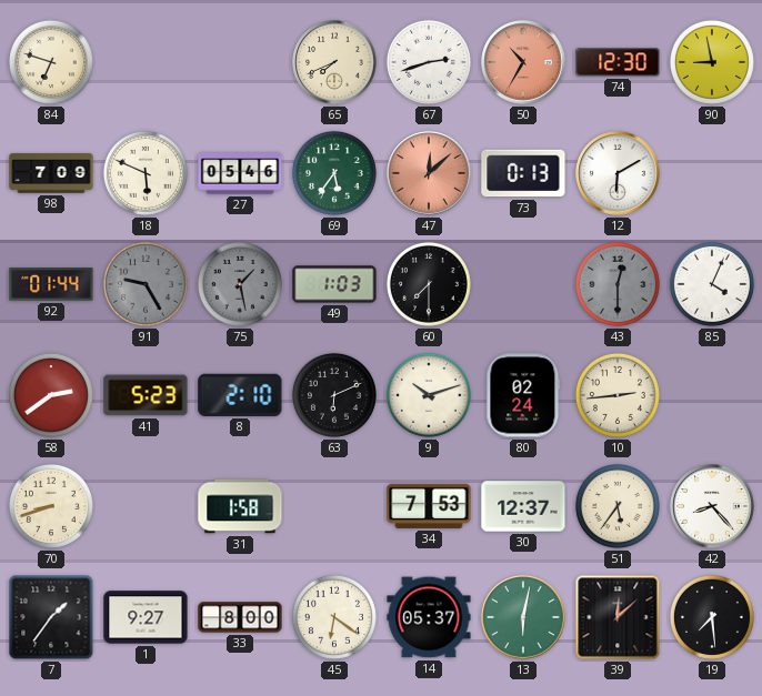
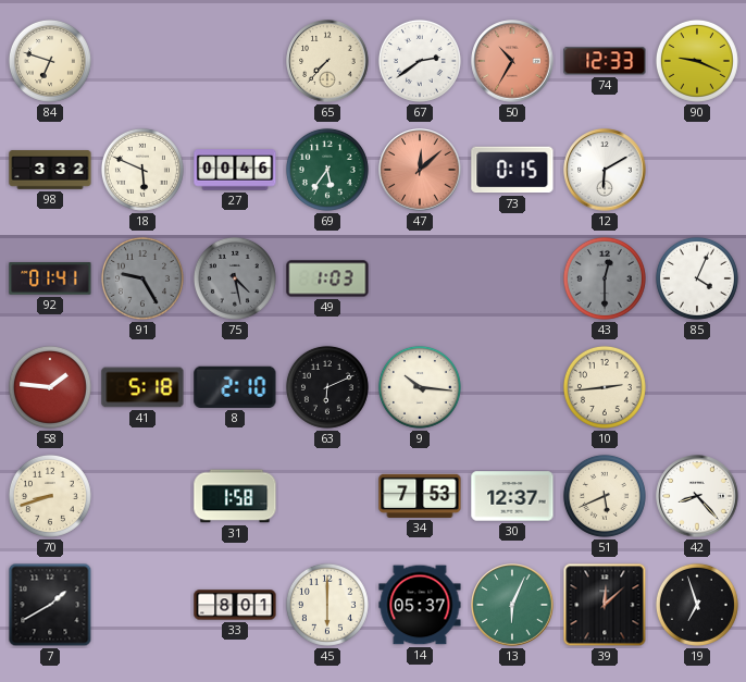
65: 7:41 -> 7:37
67: 2:42 -> 2:39
74: 12:30 -> 12:33
90: 8:58 -> 9:19
98: 7:09 -> 3:32
27: 05:46 -> 00:46
73: 0:13 -> 0:15
92: 01:44 -> 01:41
75: 1:28 -> 4:28
60: 7:30 -> none
58: 2:39 -> 1:46
41: 5:23 -> 5:18
9: 10:12 -> 10:16
80: 02:24 -> none
51: 5:36 -> 5:41
7: 1:36 -> 1:40
1: 9:27 -> none
33: 8:00 -> 8:01
45: 6:21 -> 6:00
13: 6:02 -> 6:04
19: 7:29 -> 6:57
